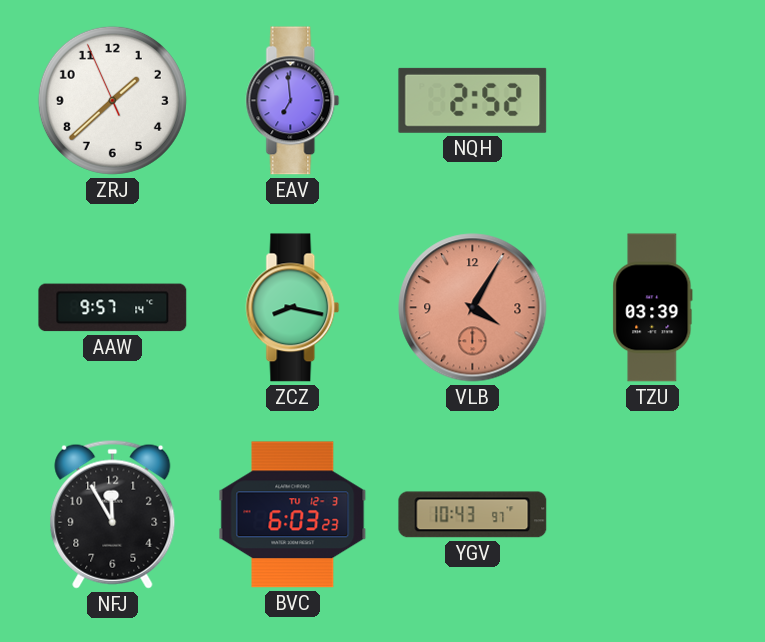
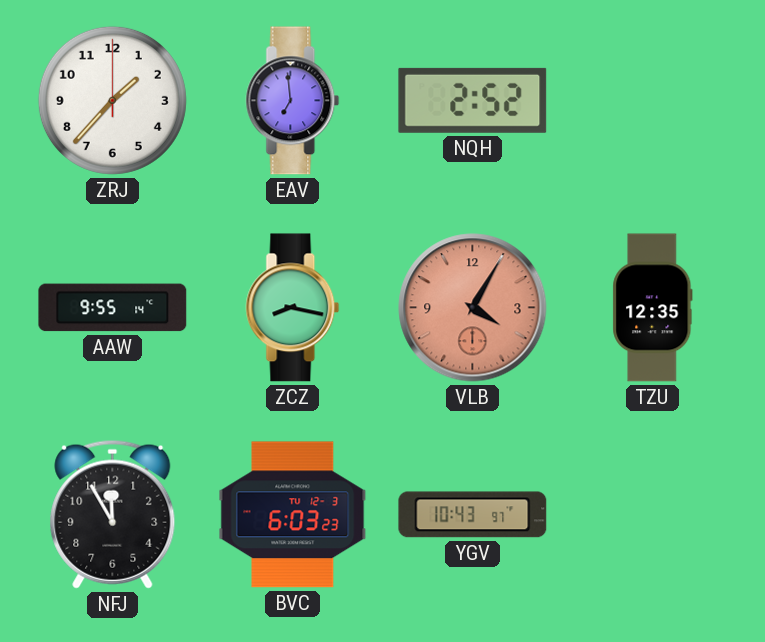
ZRJ: 1:37:56 -> 1:37:00
AAW: 9:57 -> 9:55
TZU: 03:39 -> 12:35
